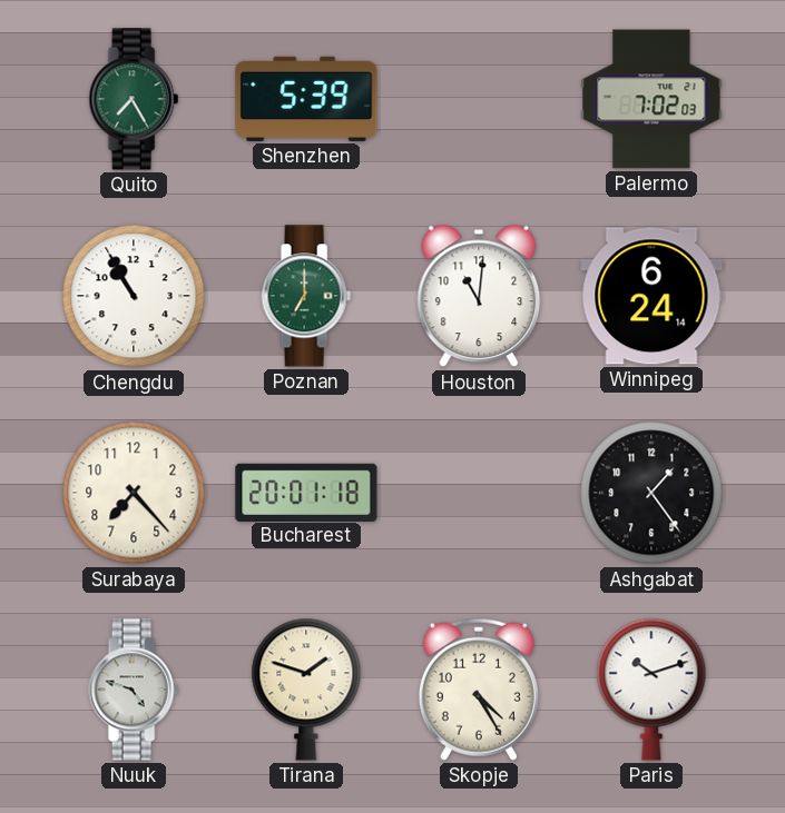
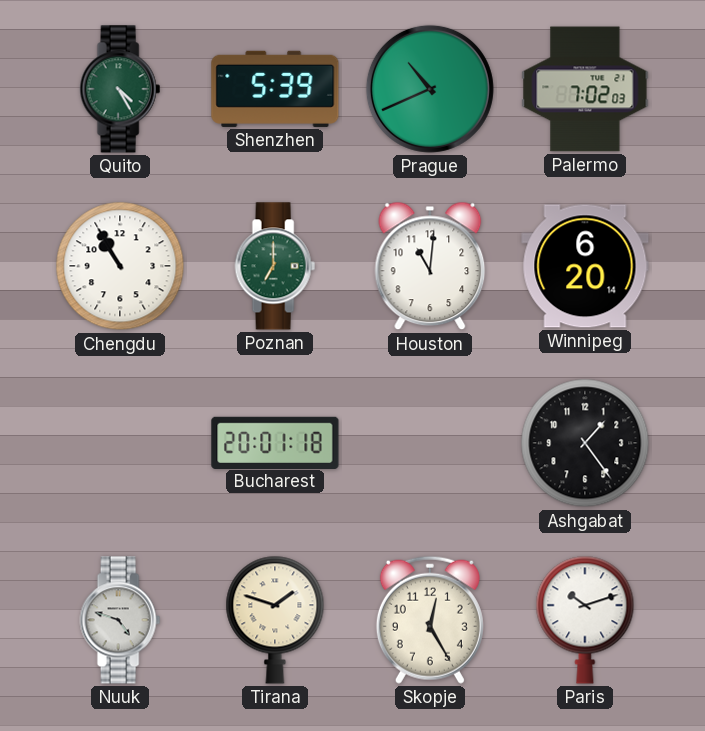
Quito: 7:25 -> 4:25
Prague: none -> 10:41
Winnipeg: 6:24 -> 6:20
Surabaya: 7:23 -> none
Skopje: 4:25 -> 12:25
